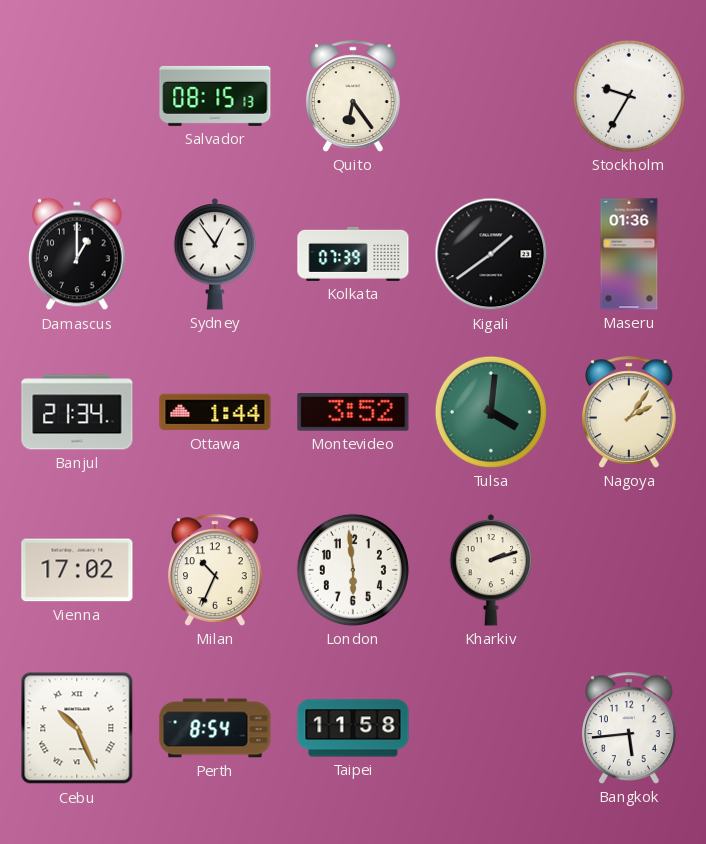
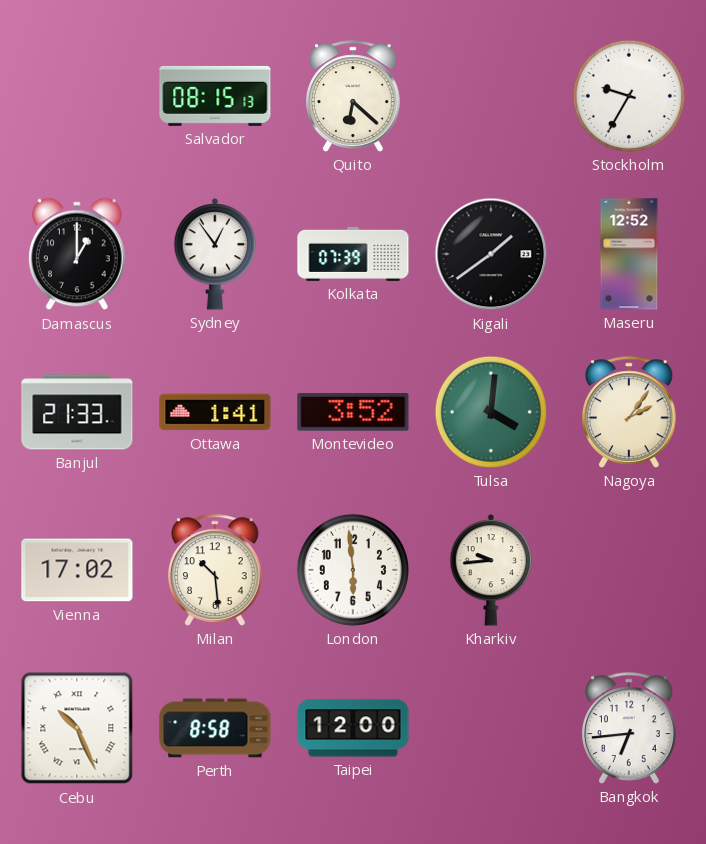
Quito: 6:24 -> 6:22
Maseru: 01:36 -> 12:52
Banjul: 21:34 -> 21:33
Ottawa: 1:44 -> 1:41
Milan: 10:34 -> 10:29
Kharkiv: 2:12 -> 9:44
Perth: 8:54 -> 8:58
Taipei: 11:58 -> 12:00
Bangkok: 5:44 -> 6:44
